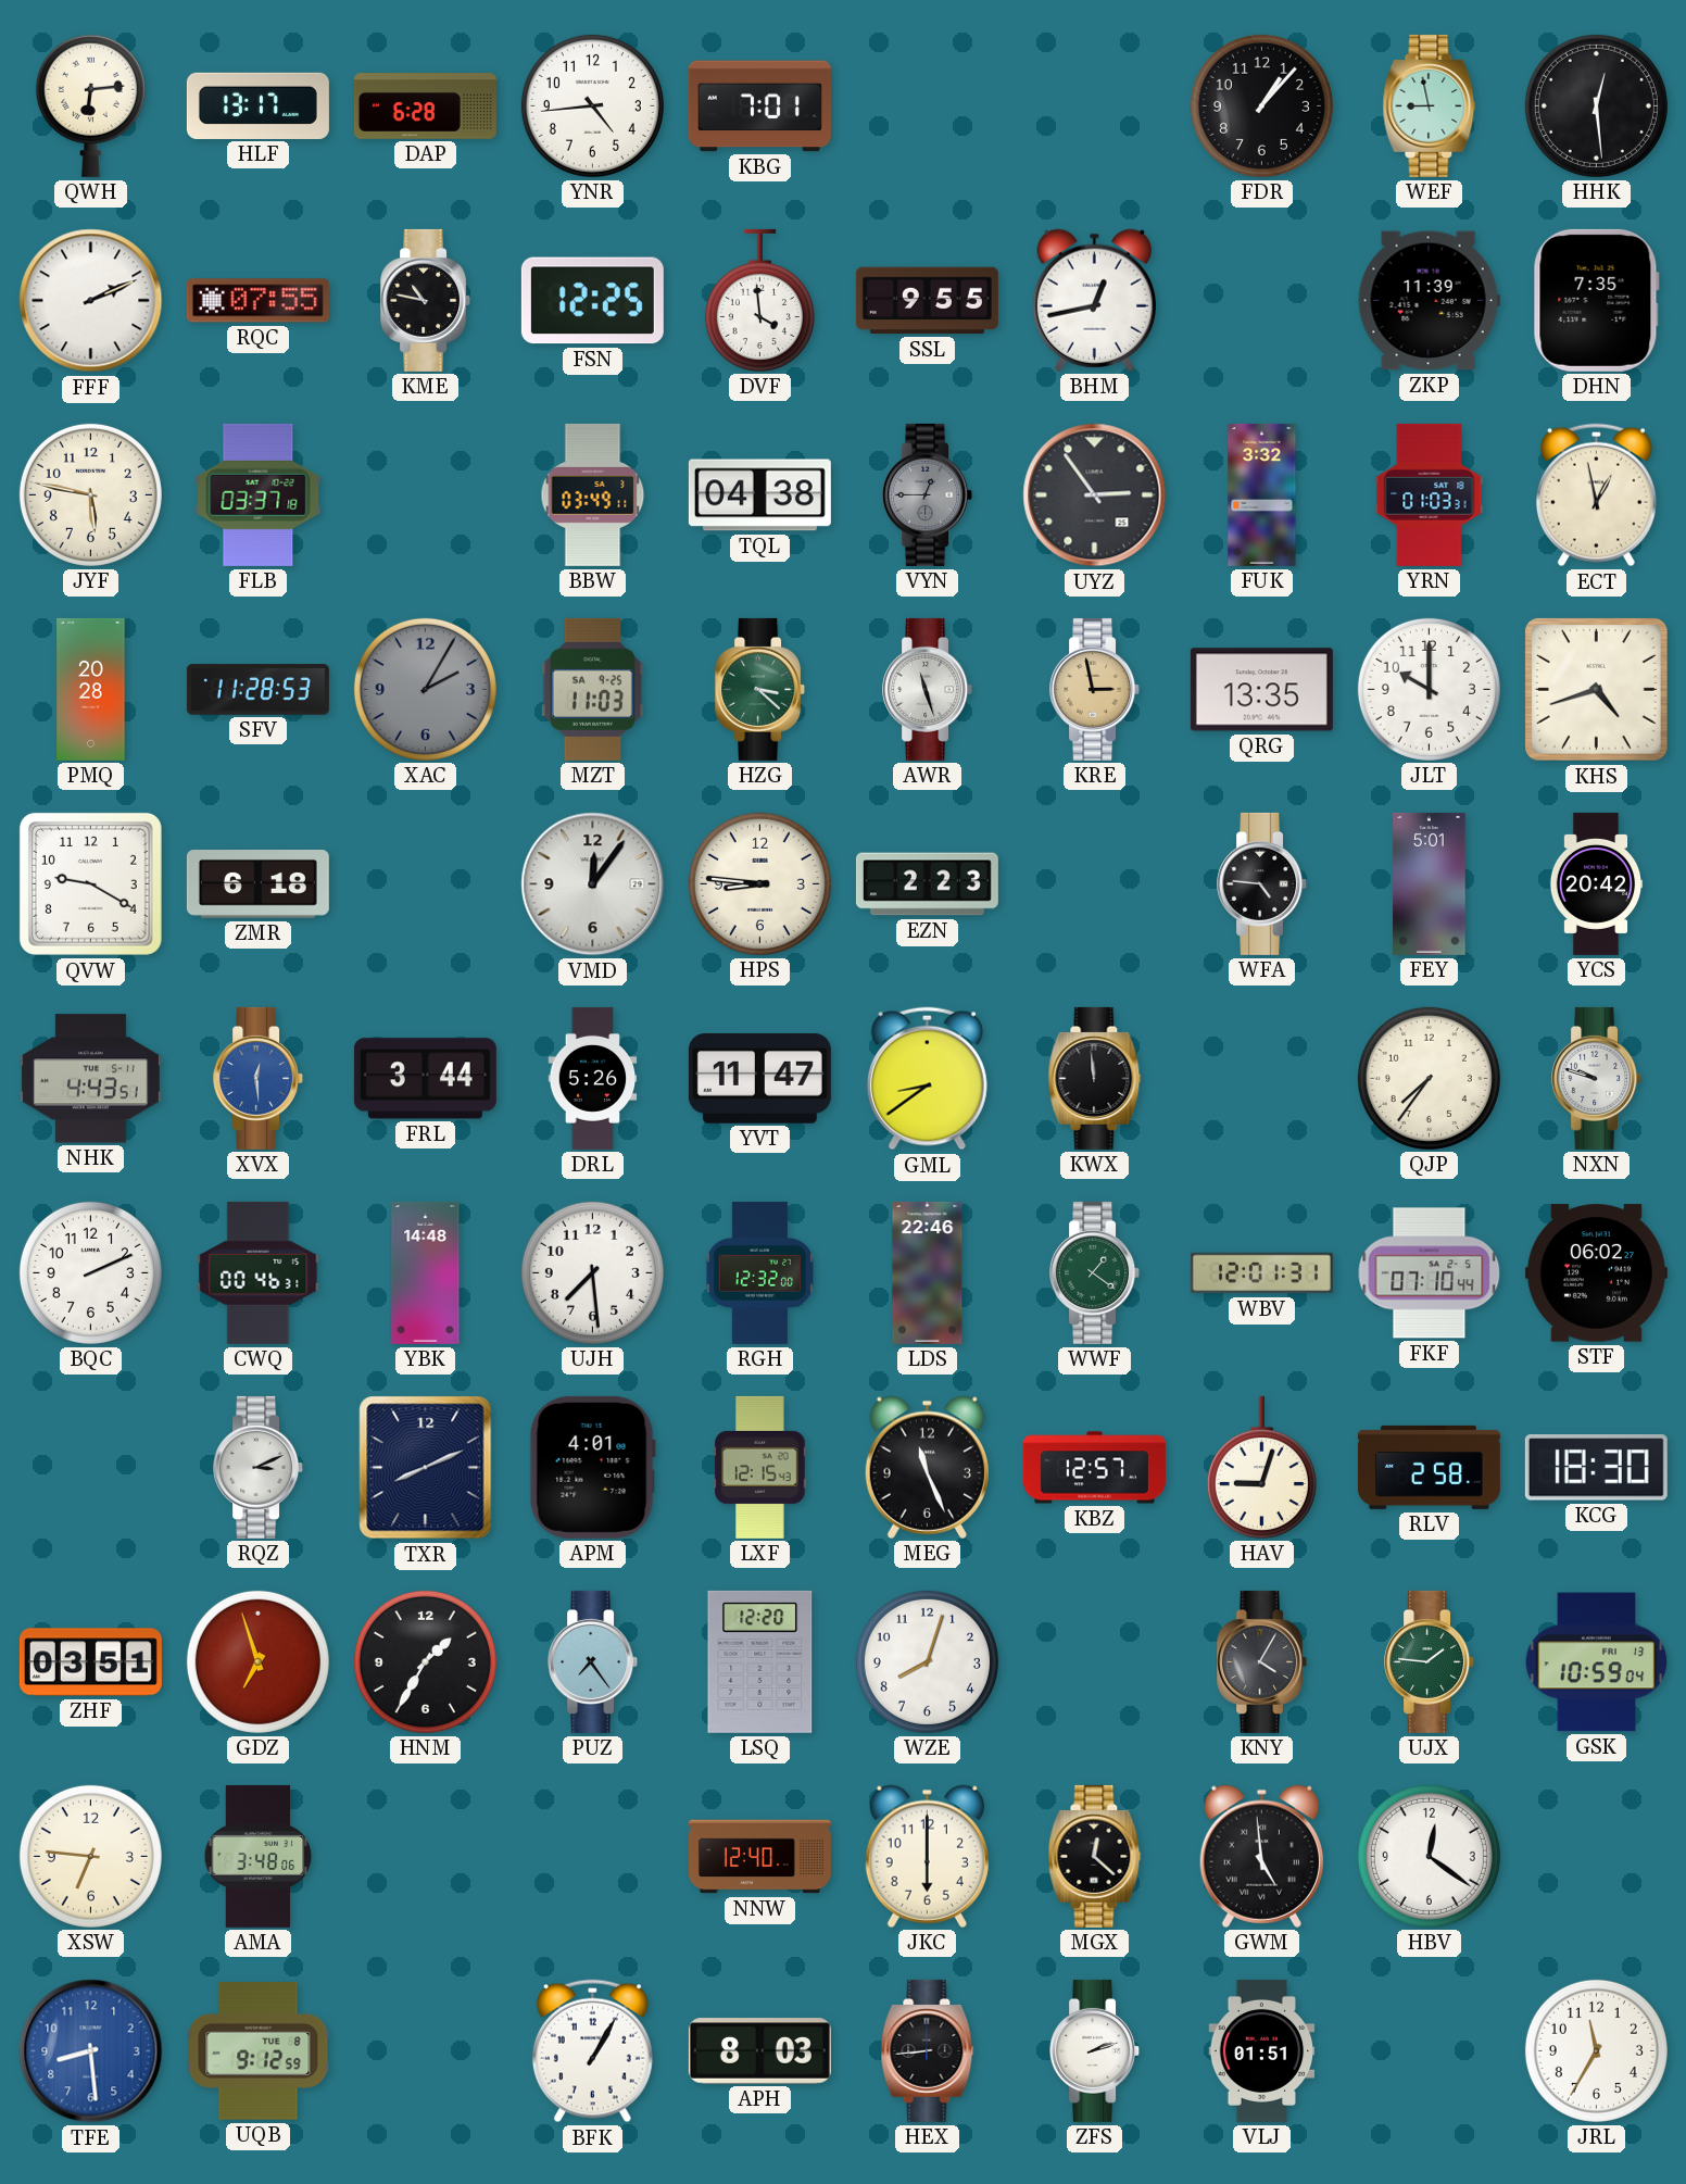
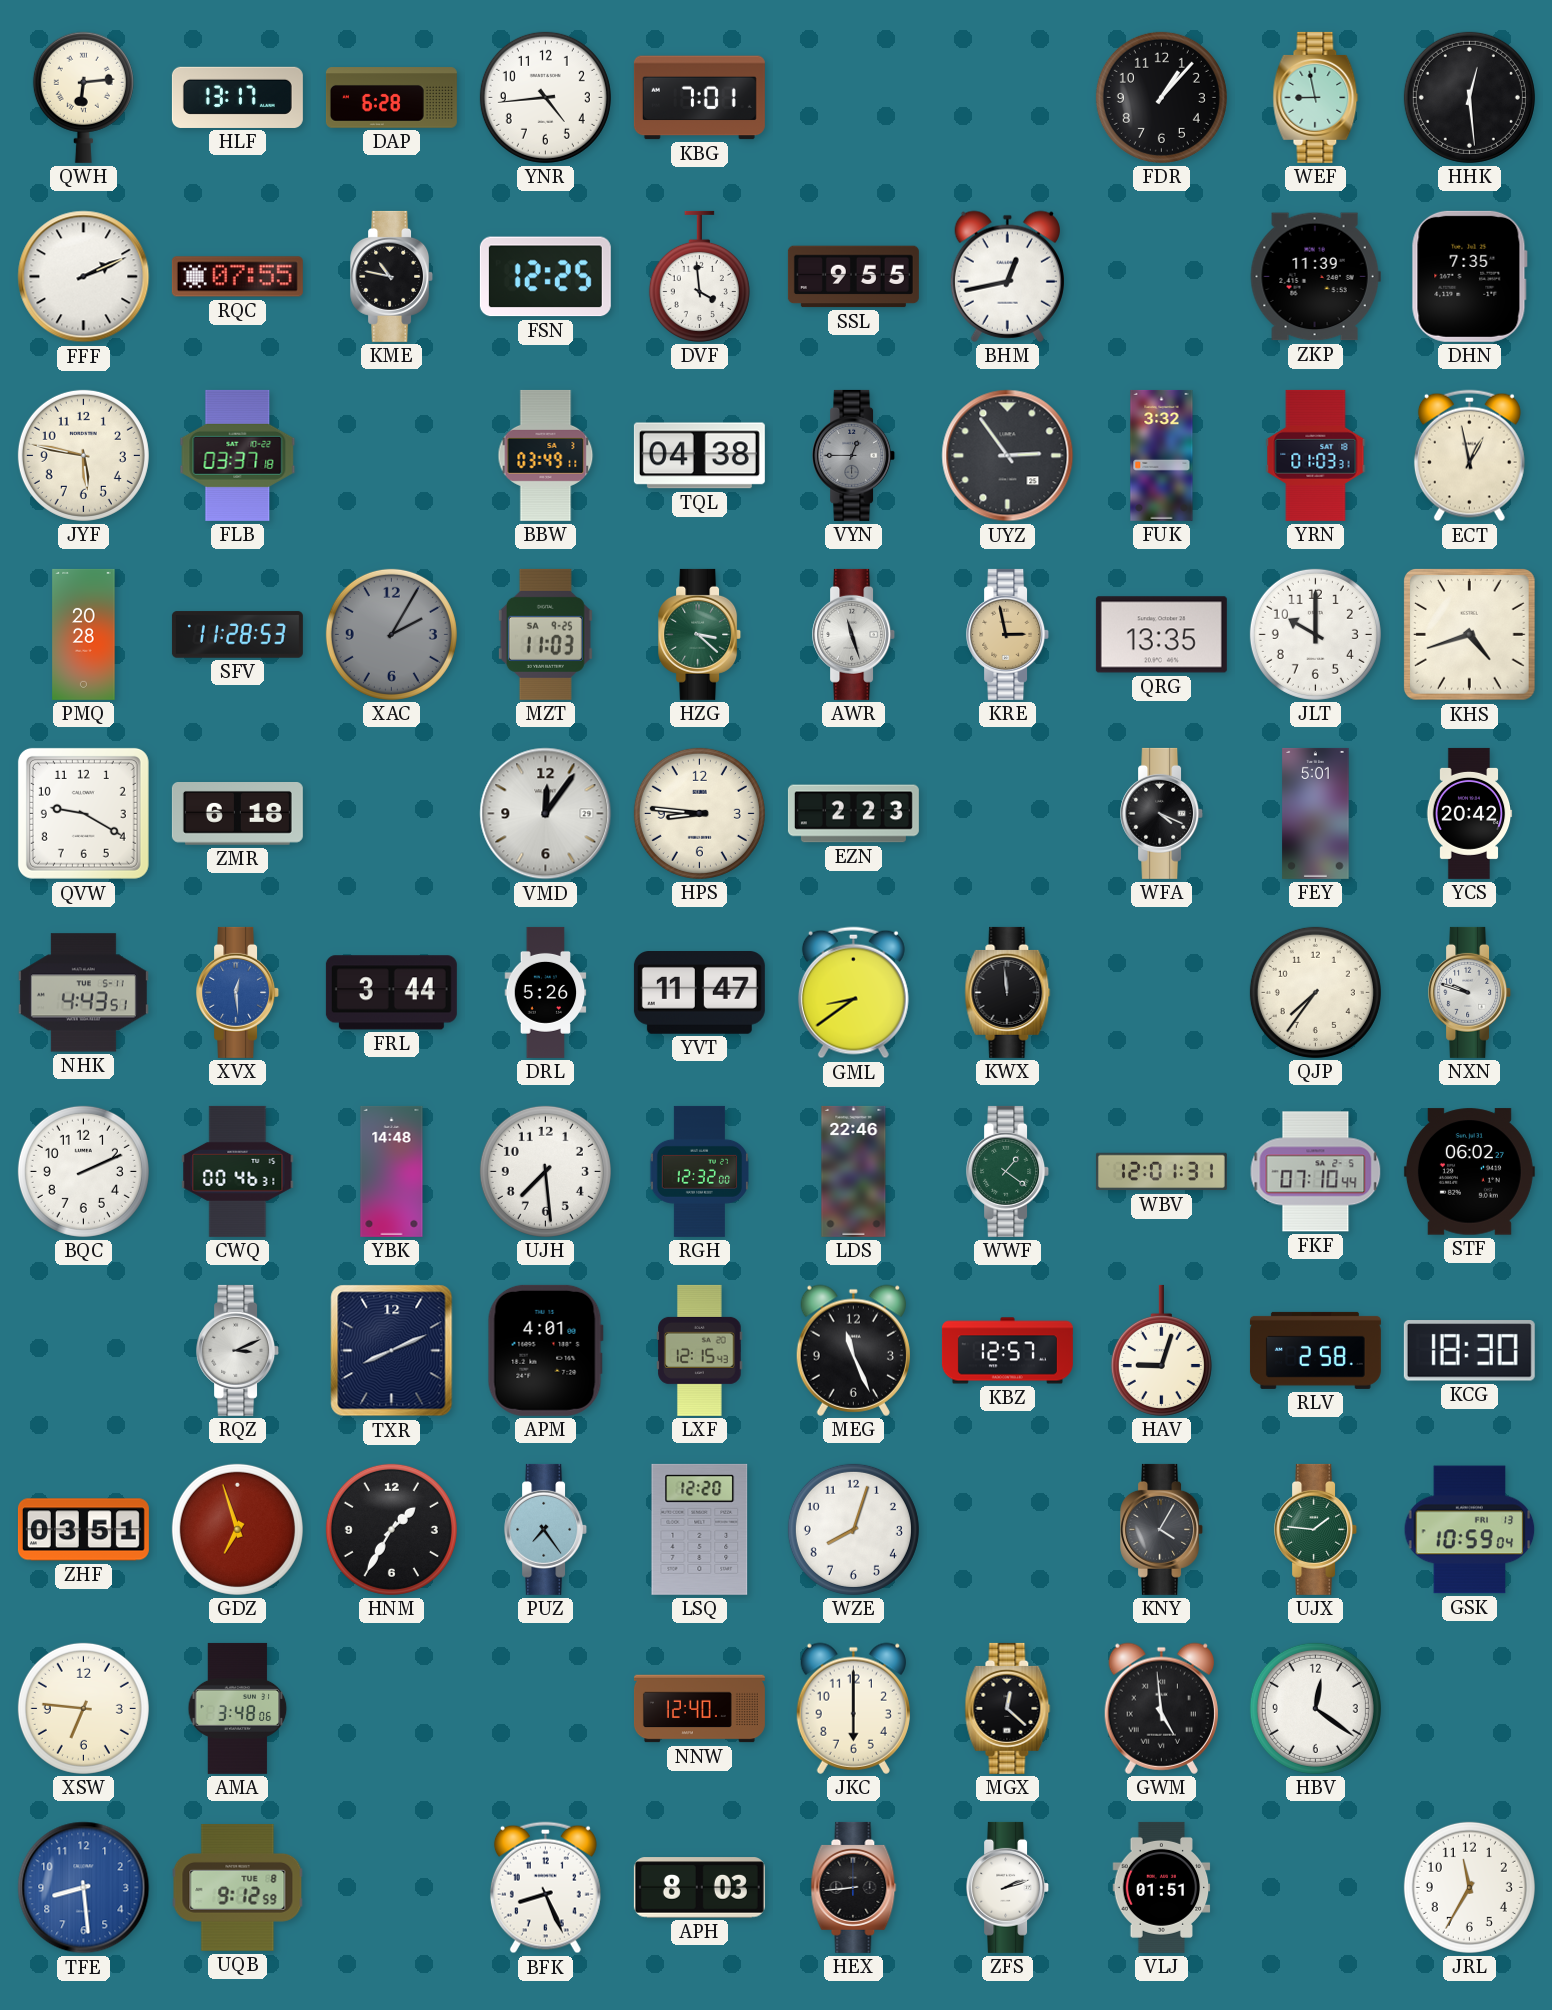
WFA: 4:46 -> 4:19
BFK: 1:05 -> 8:26
